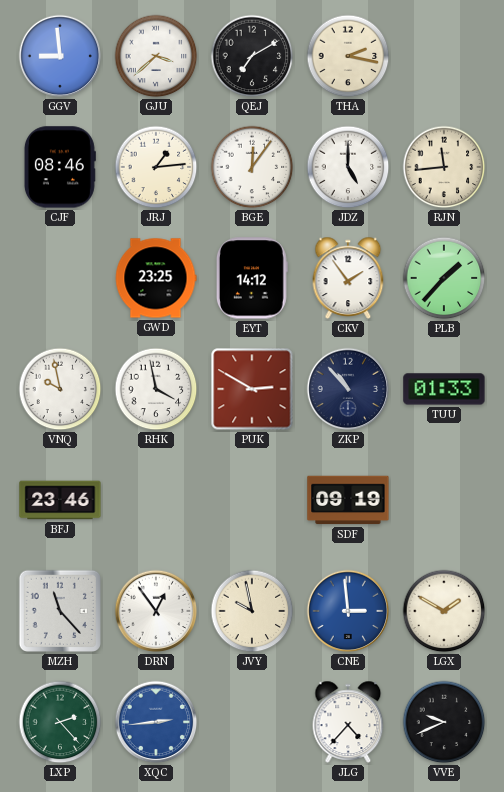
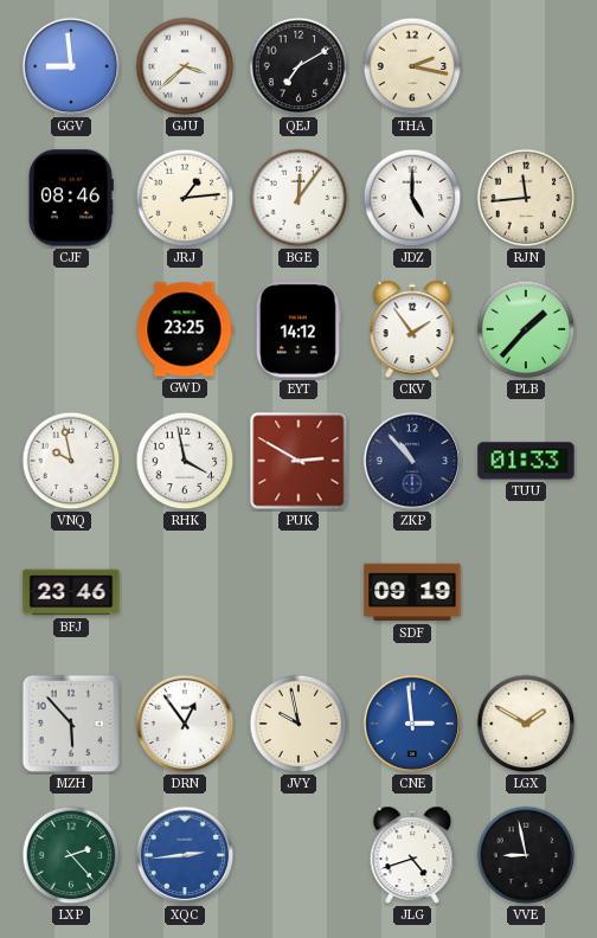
MZH: 11:23 -> 5:53
JLG: 4:37 -> 4:42
VVE: 9:41 -> 8:58
